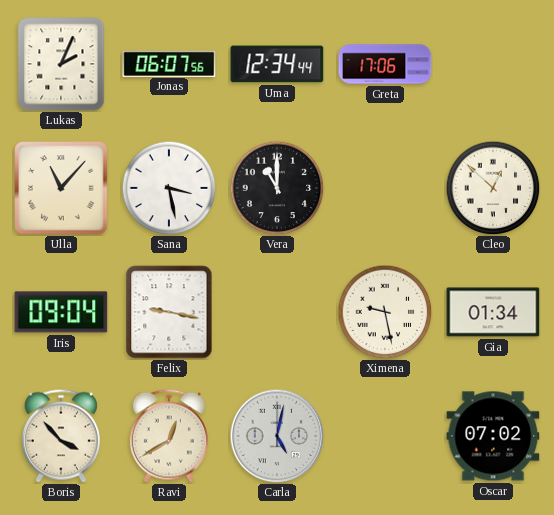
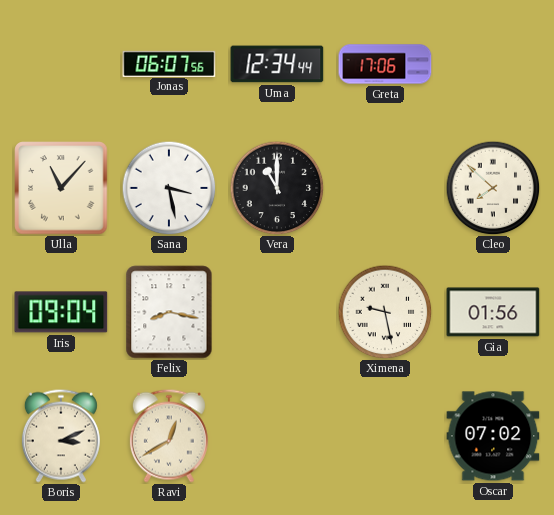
Lukas: 2:04 -> none
Cleo: 12:52 -> 7:52
Felix: 9:17 -> 8:17
Gia: 01:34 -> 01:56
Boris: 3:53 -> 3:11
Carla: 5:02 -> none
